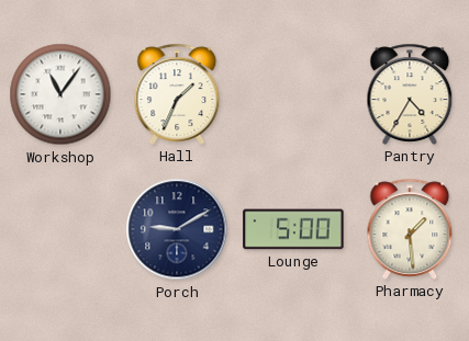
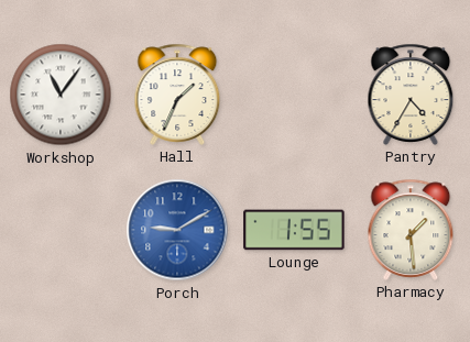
Porch dial: navy -> blue
Lounge: 5:00 -> 1:55
